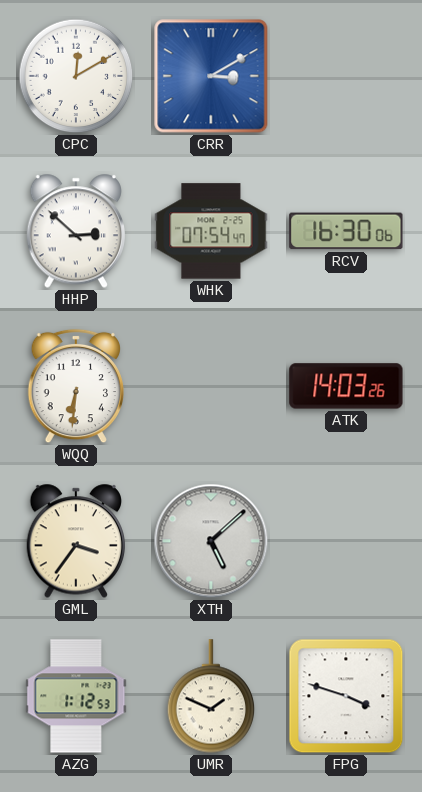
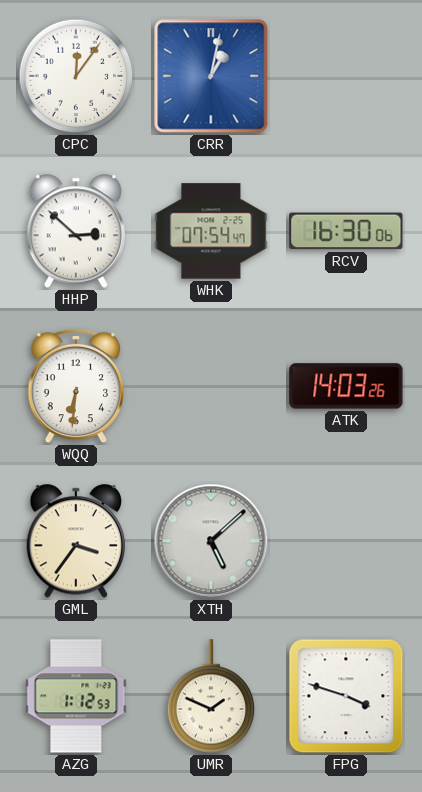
CPC: 12:10 -> 12:06
CRR: 3:10 -> 1:02
